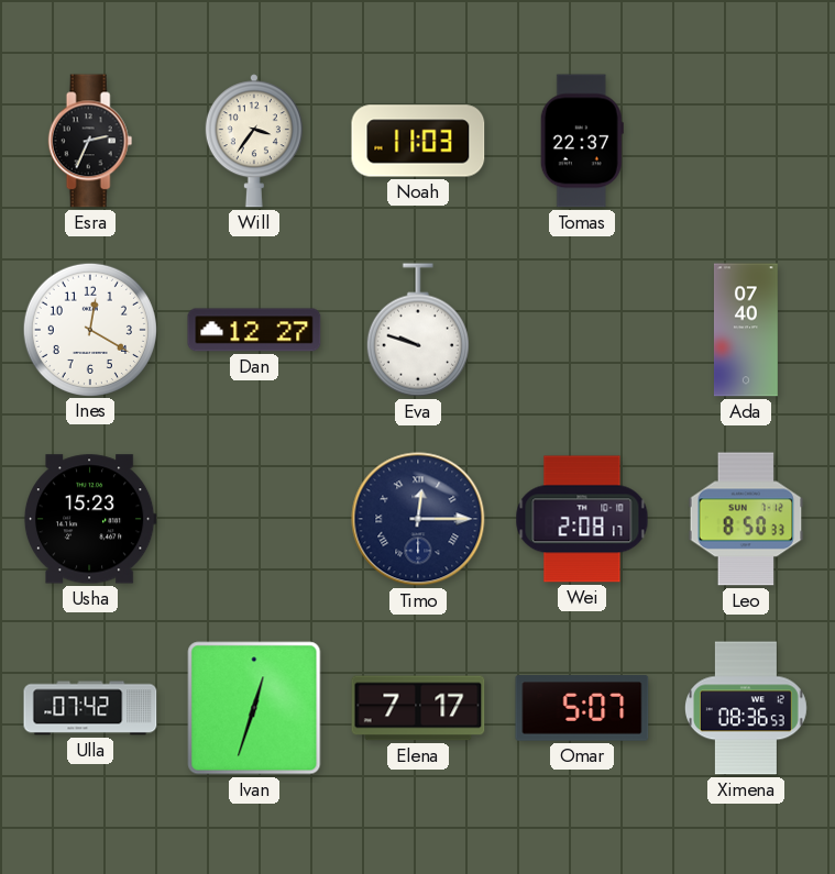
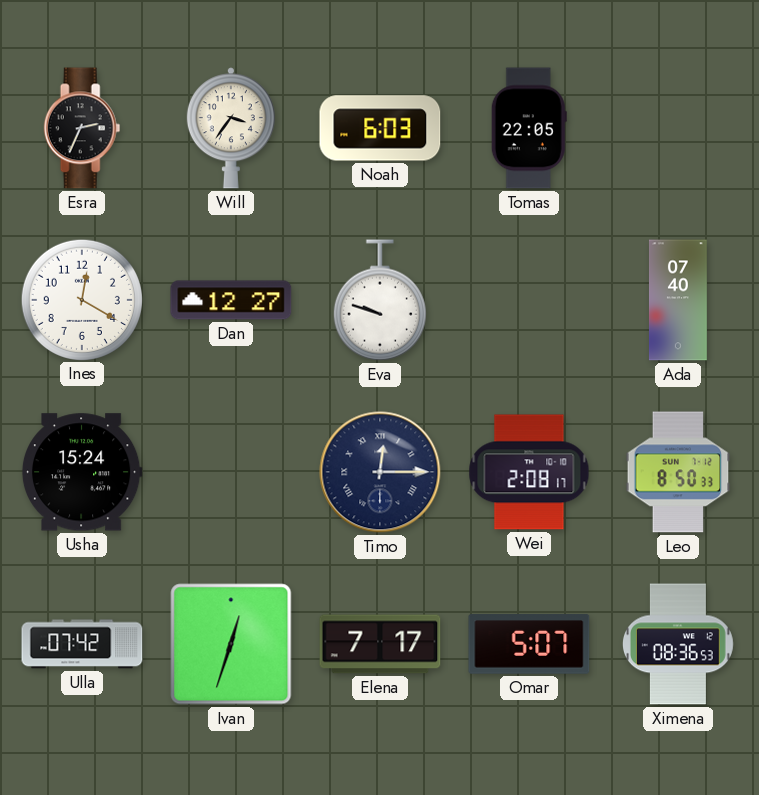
Noah: 11:03 -> 6:03
Tomas: 22:37 -> 22:05
Usha: 15:23 -> 15:24
